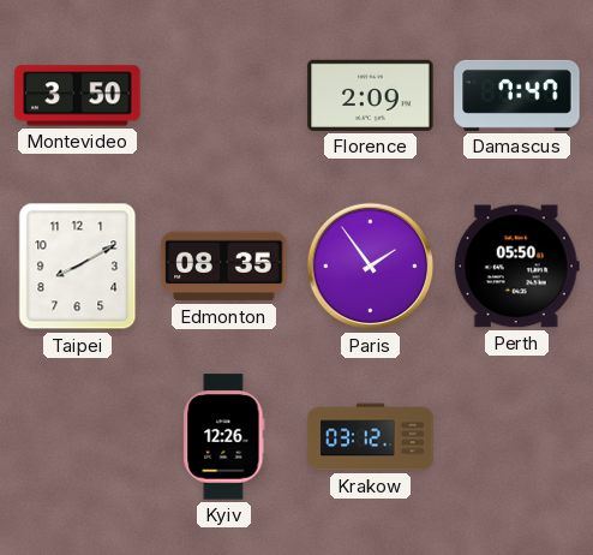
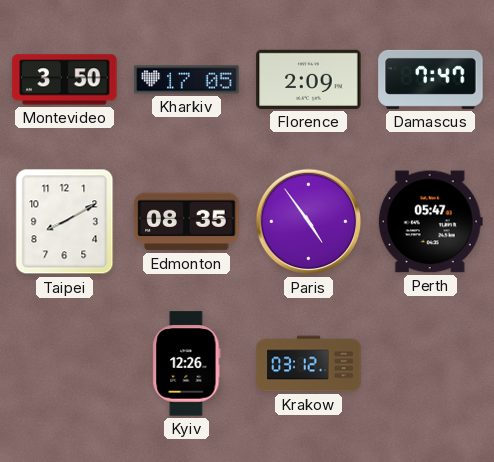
Kharkiv: none -> 17:05
Paris: 1:54 -> 4:54
Perth: 05:50 -> 05:47
